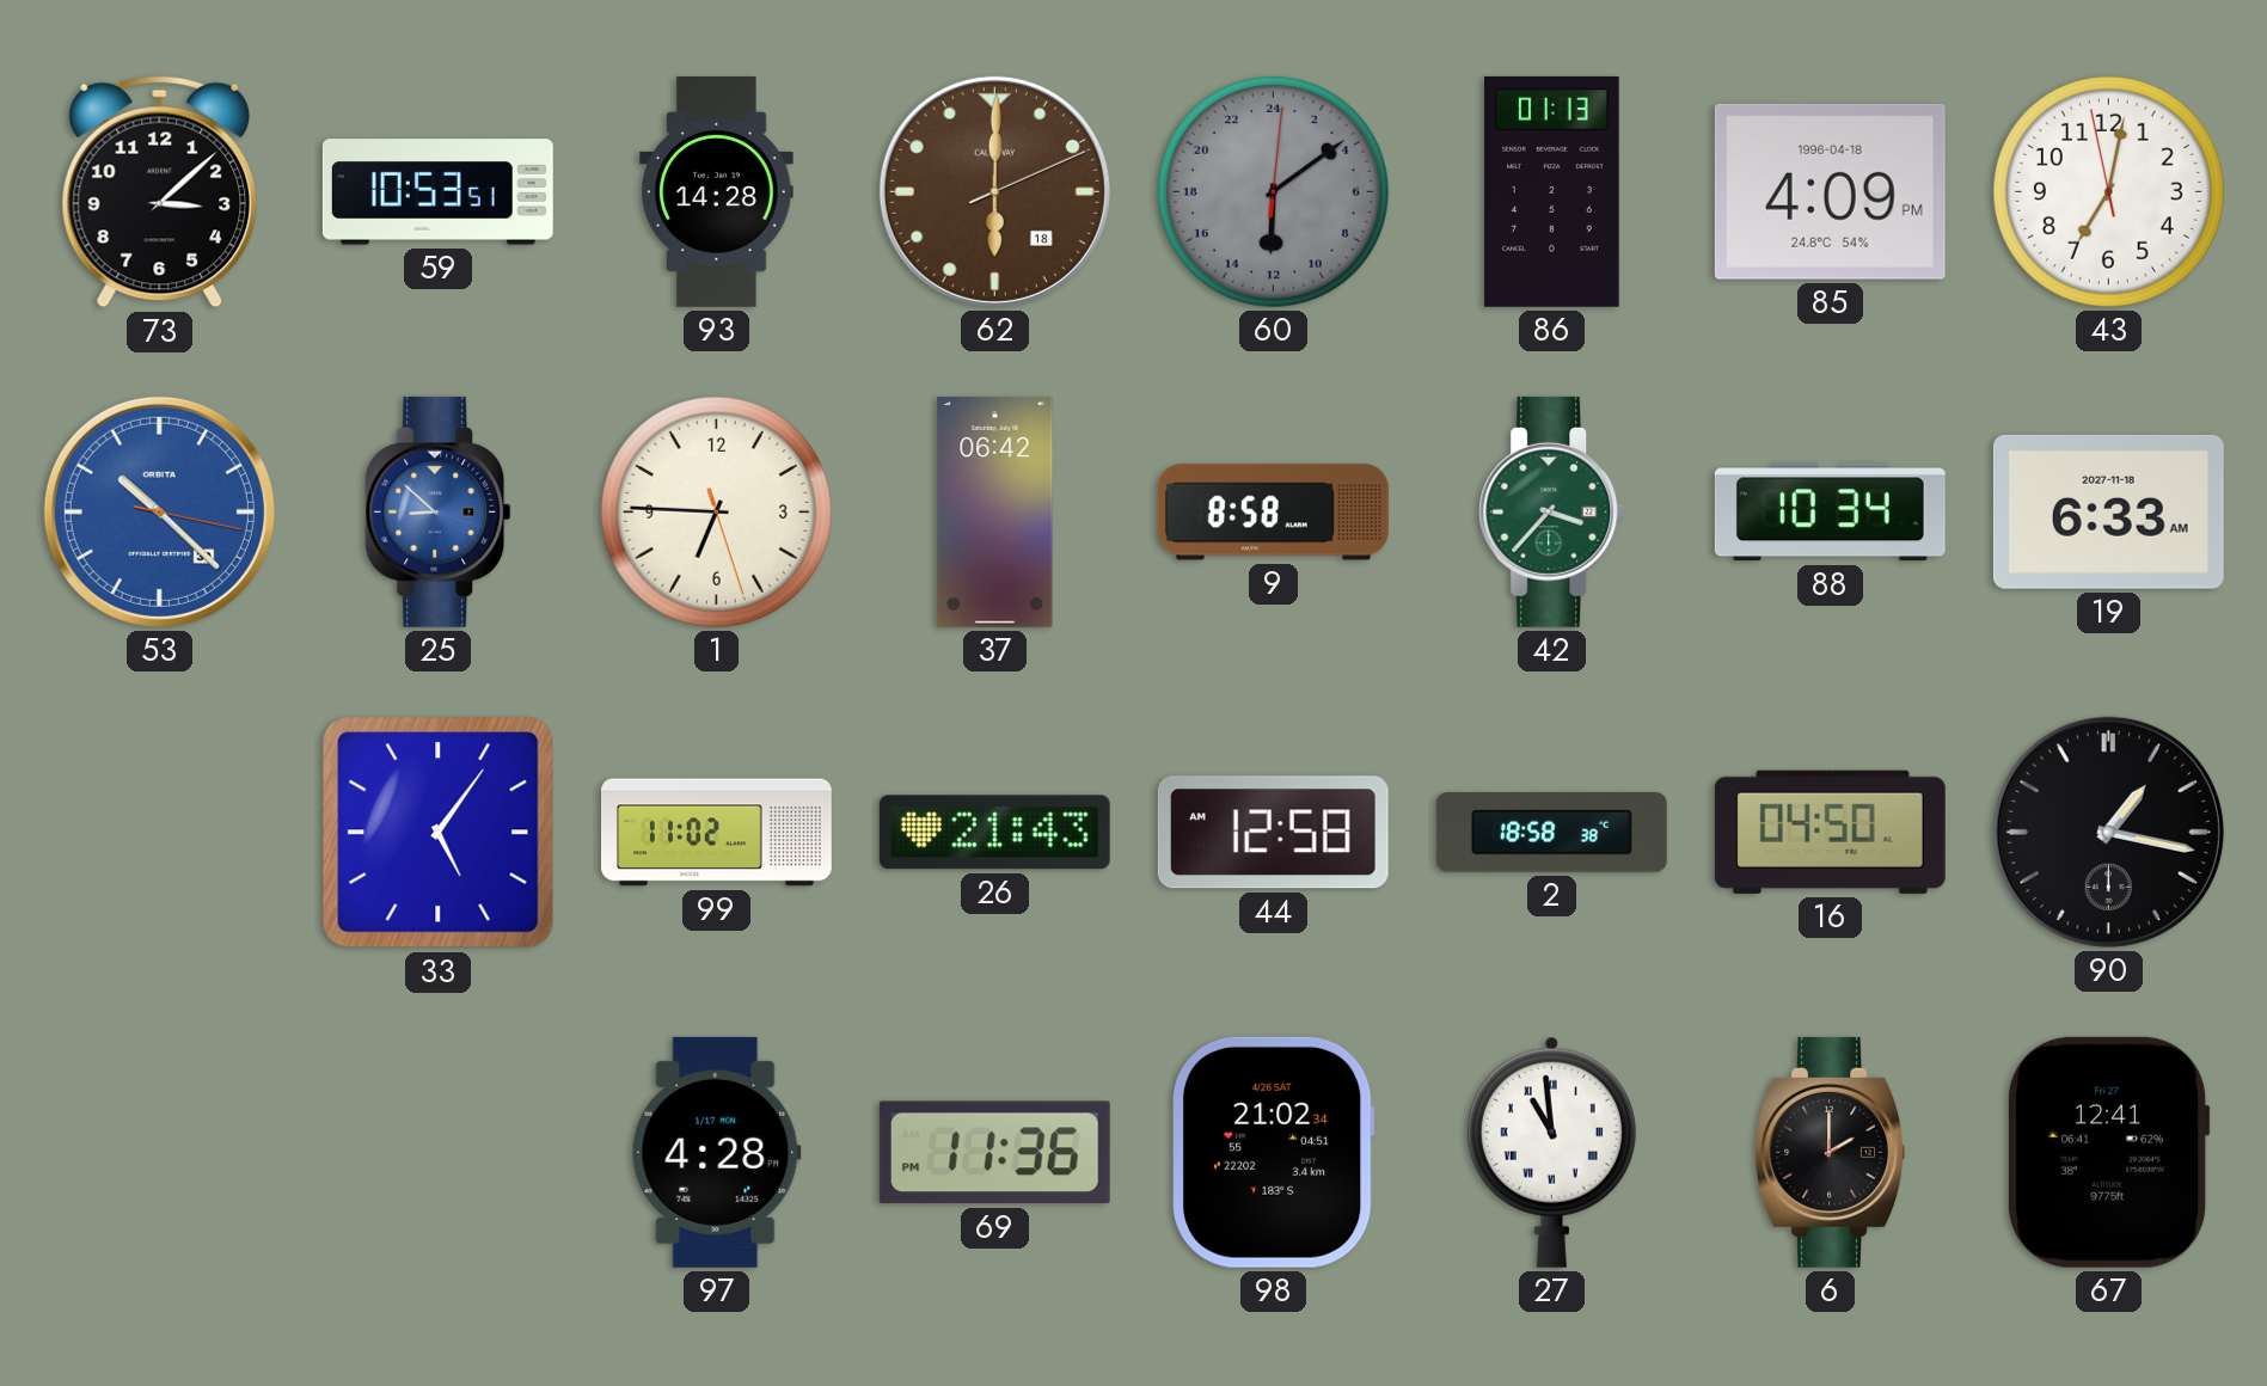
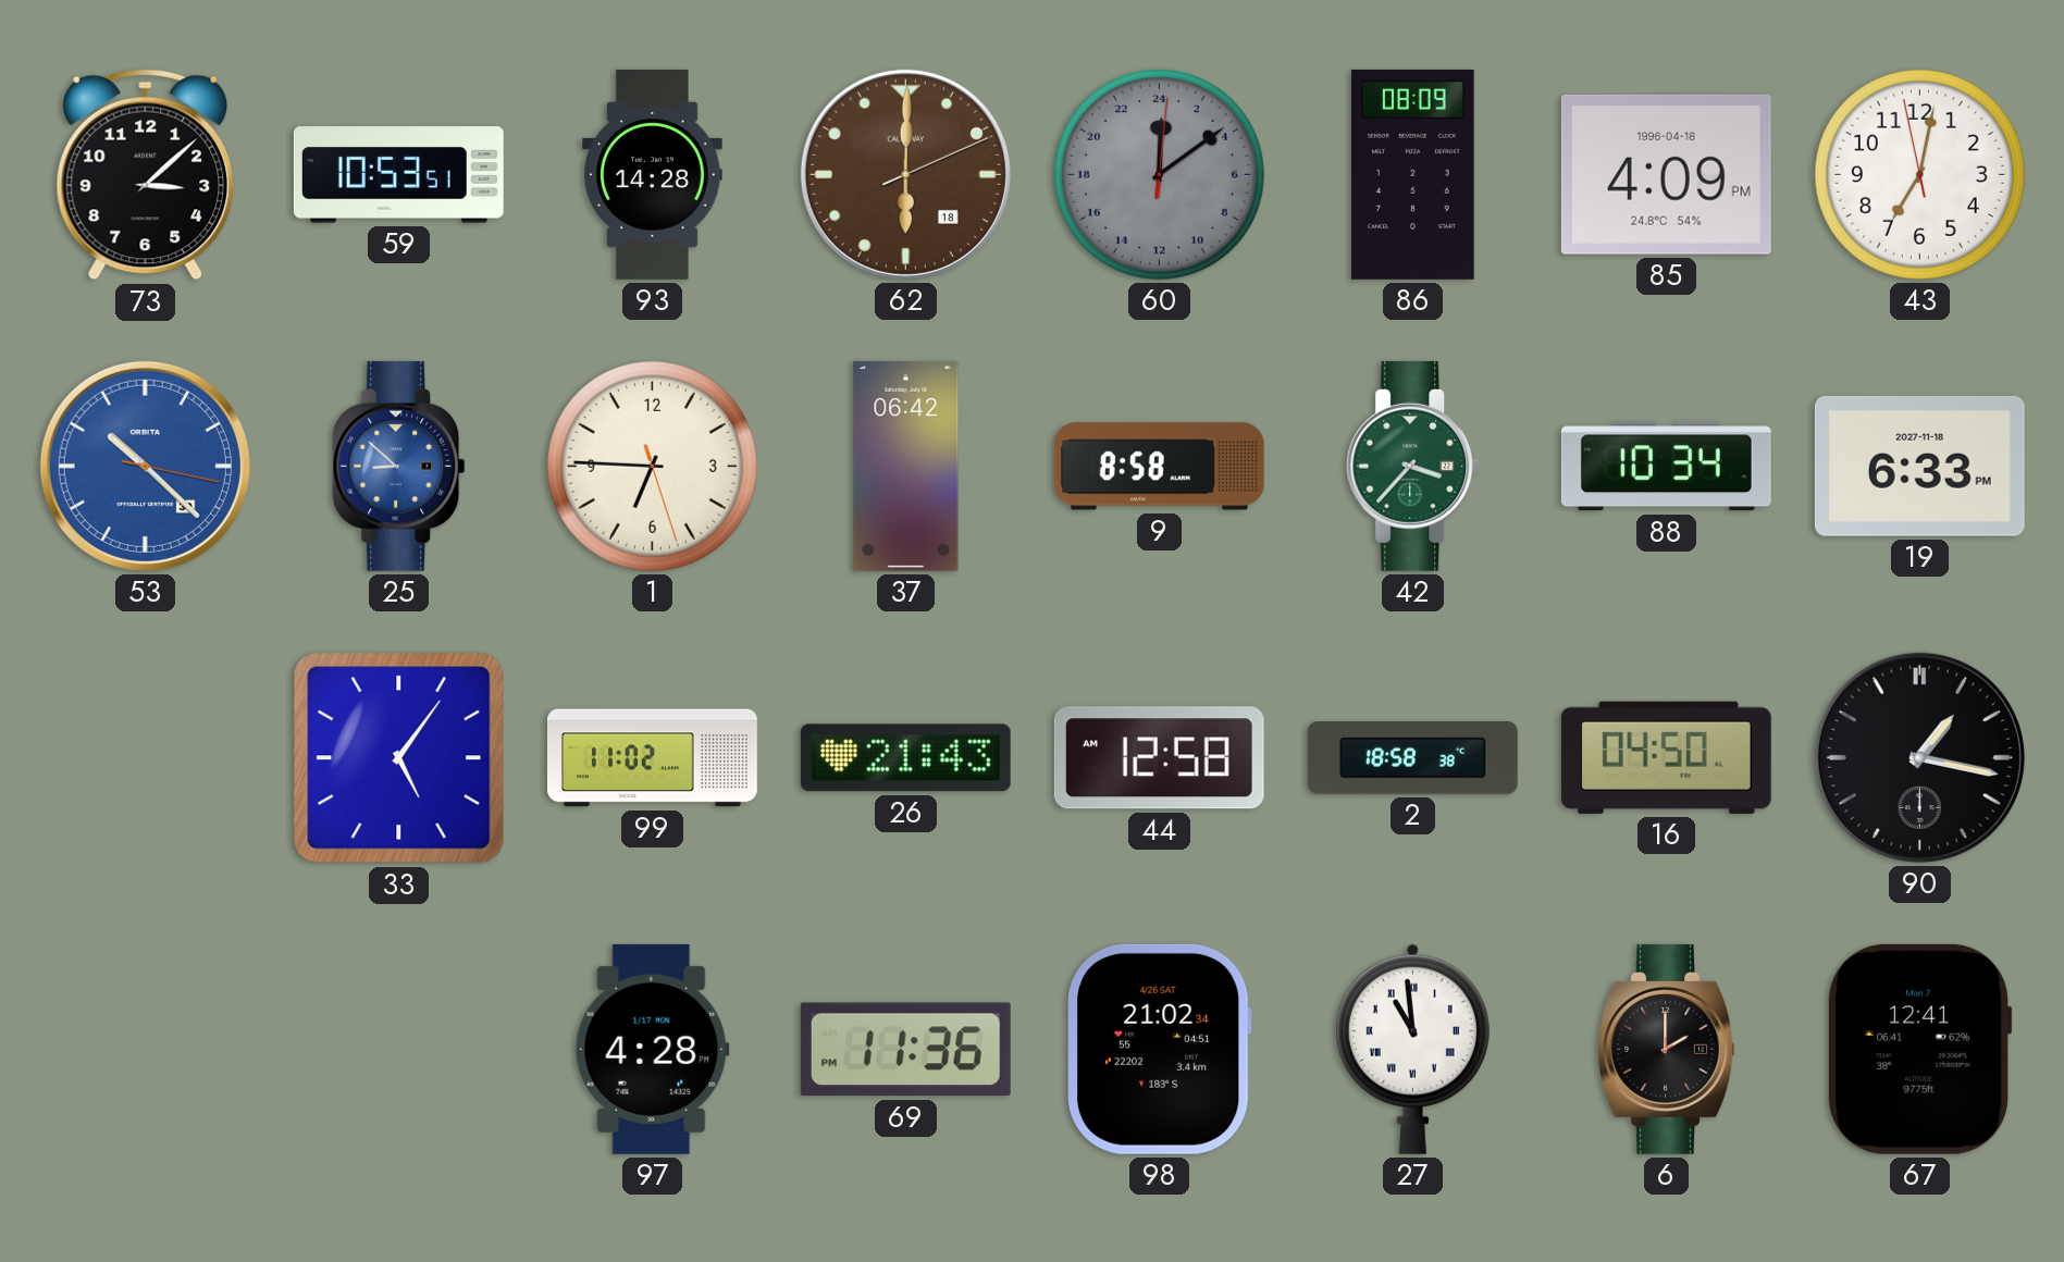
60: 12:09 -> 0:09
86: 01:13 -> 08:09
19: 6:33 AM -> 6:33 PM
67 date: Fri 27 -> Mon 7
